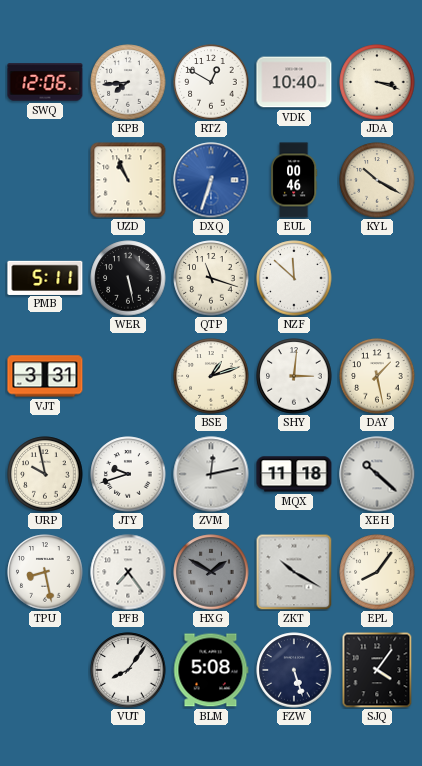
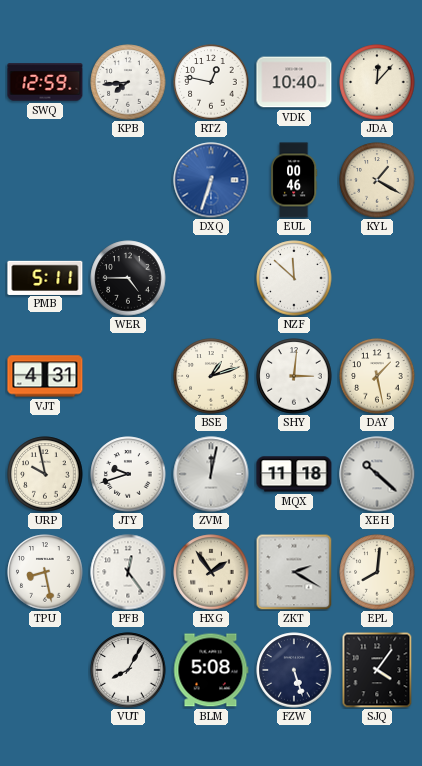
SWQ: 12:06 -> 12:59
RTZ: 12:50 -> 12:47
JDA: 3:18 -> 12:07
UZD: 10:56 -> none
KYL: 10:20 -> 1:20
WER: 5:28 -> 4:45
QTP: 11:18 -> none
VJT: 3:31 -> 4:31
ZVM: 12:13 -> 12:02
PFB: 7:24 -> 12:24
HXG: 1:50 -> 1:54
HXG dial: grey -> cream
ZKT: 10:20 -> 2:20
EPL: 8:06 -> 8:01
VUT: 8:06 -> 8:05
